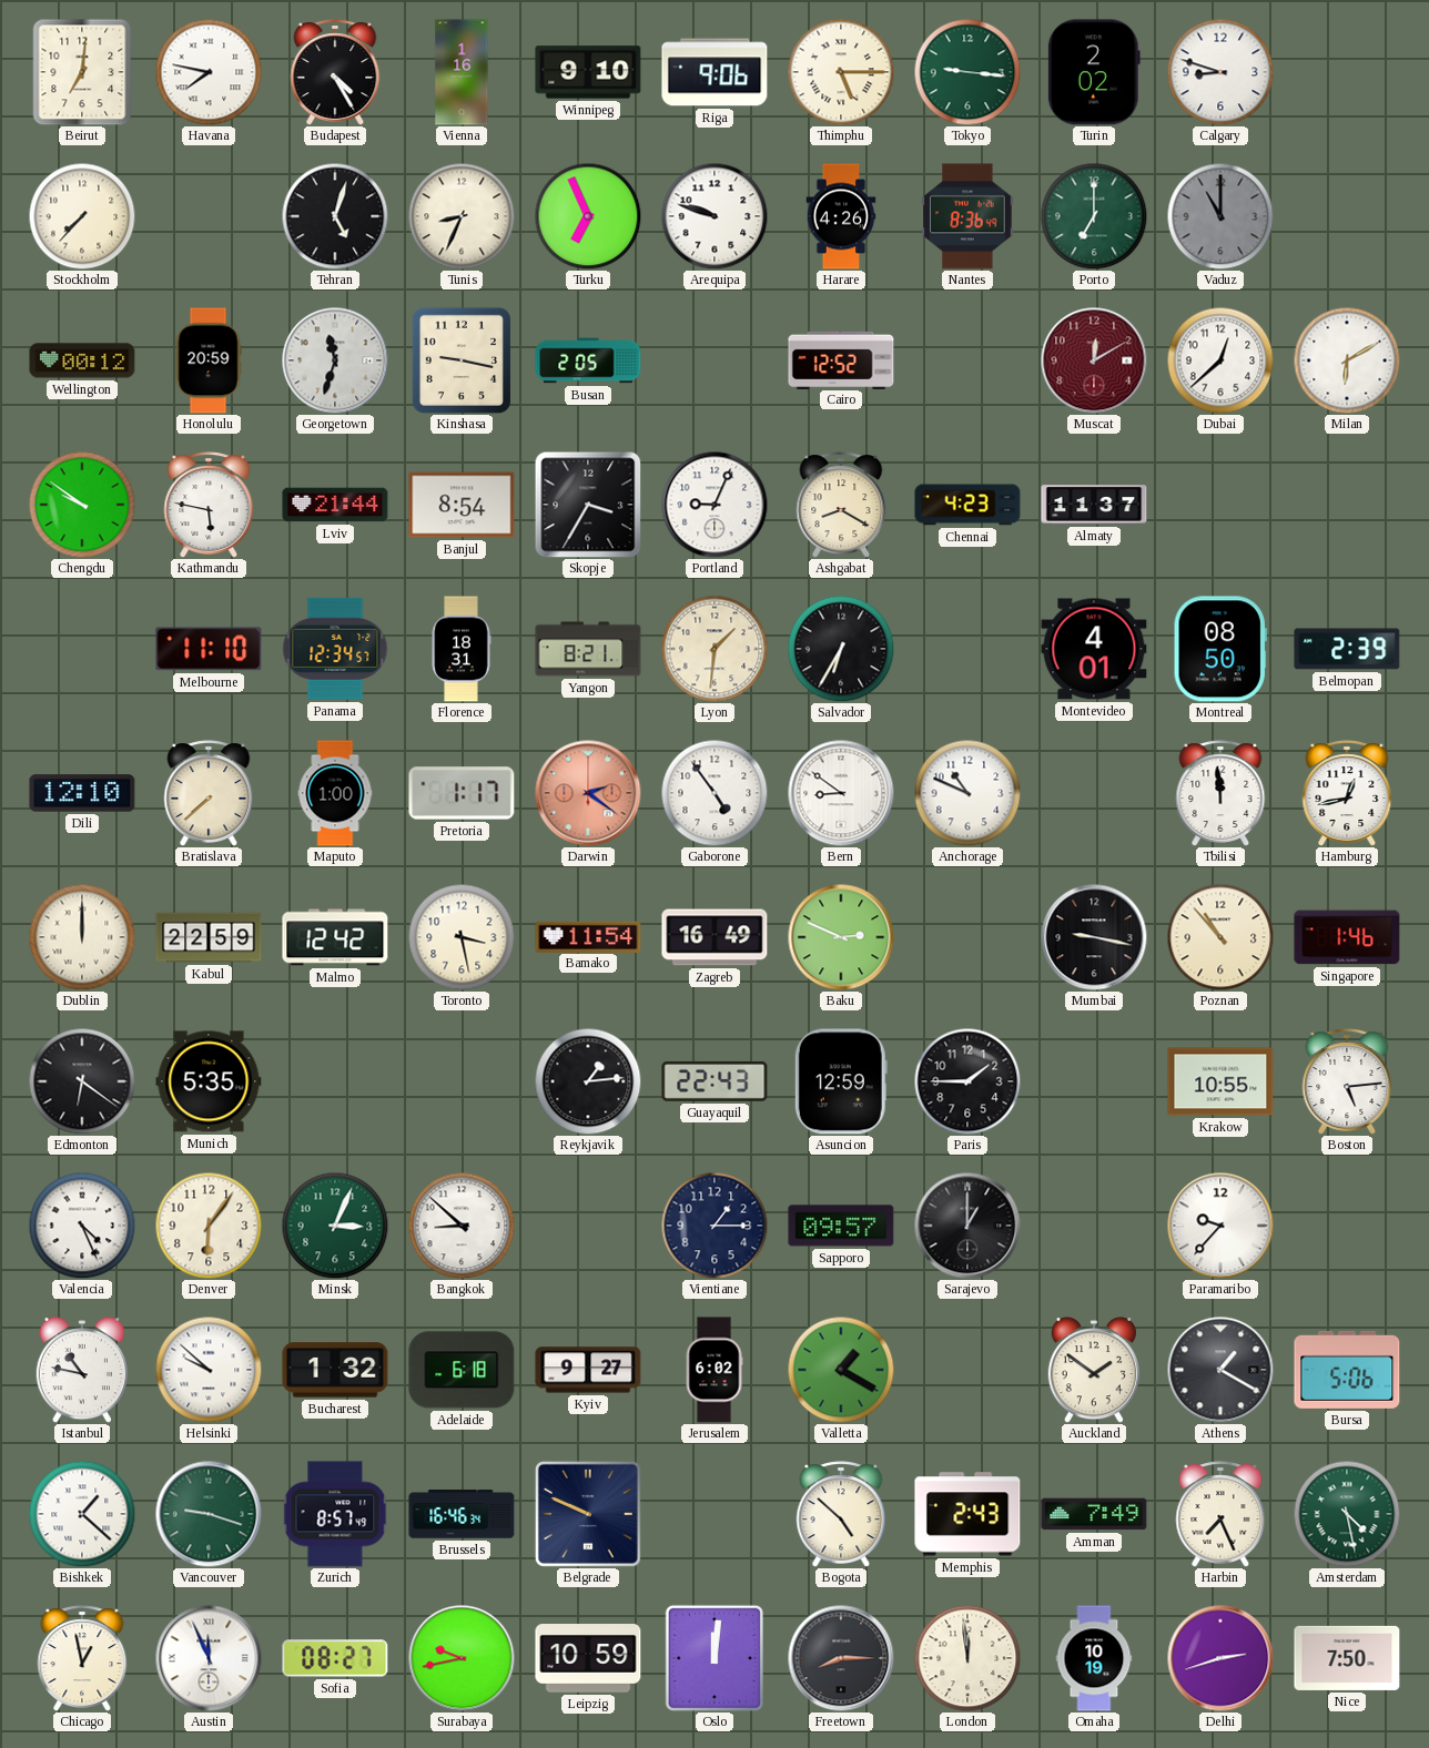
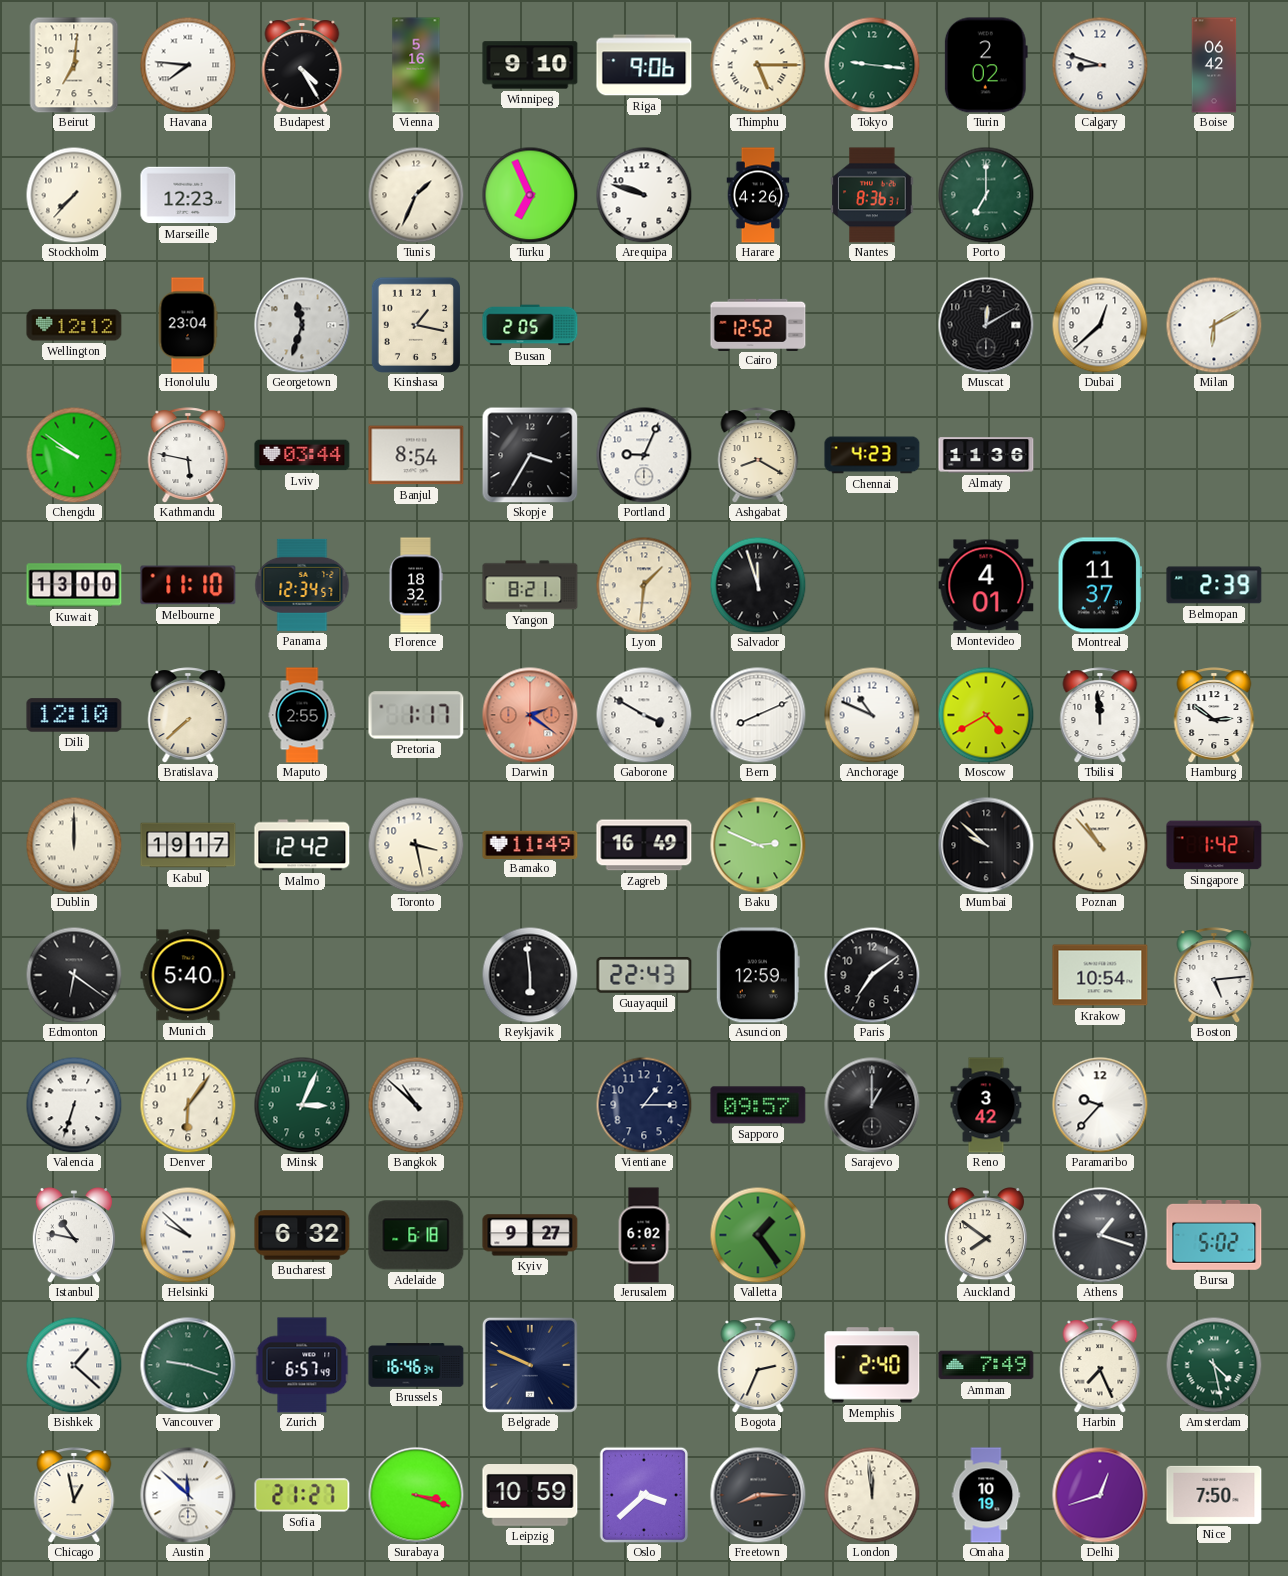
Havana: 7:47 -> 7:46
Vienna: 1:16 -> 5:16
Boise: none -> 06:42
Marseille: none -> 12:23
Tehran: 5:03 -> none
Tunis: 8:34 -> 1:34
Nantes: 8:36:49 -> 8:36:31
Vaduz: 11:00 -> none
Wellington: 00:12 -> 12:12
Honolulu: 20:59 -> 23:04
Kinshasa: 9:17 -> 1:17
Muscat dial: burgundy -> black
Lviv: 21:44 -> 03:44
Almaty: 11:37 -> 11:36
Kuwait: none -> 13:00
Florence: 18:31 -> 18:32
Salvador: 6:35 -> 11:57
Montreal: 08:50 -> 11:37
Maputo: 1:00 -> 2:55
Gaborone: 4:54 -> 3:50
Bern: 8:51 -> 8:11
Moscow: none -> 4:40
Hamburg: 12:43 -> 2:51
Kabul: 22:59 -> 19:17
Bamako: 11:54 -> 11:49
Mumbai: 9:17 -> 9:52
Singapore: 1:46 -> 1:42
Munich: 5:35 -> 5:40
Reykjavik: 1:14 -> 5:59
Paris: 1:45 -> 7:09
Krakow: 10:55 -> 10:54
Valencia: 4:26 -> 6:33
Bangkok: 8:52 -> 10:52
Reno: none -> 3:42
Bucharest: 1:32 -> 6:32
Valletta: 1:20 -> 1:24
Auckland: 1:51 -> 7:51
Athens: 1:20 -> 1:18
Bursa: 5:06 -> 5:02
Zurich: 8:57 -> 6:57
Bogota: 4:52 -> 2:34
Memphis: 2:43 -> 2:40
Austin: 11:56 -> 11:52
Sofia: 08:27 -> 21:27
Surabaya: 9:43 -> 3:18
Oslo: 12:01 -> 3:38
Delhi: 2:42 -> 12:42
